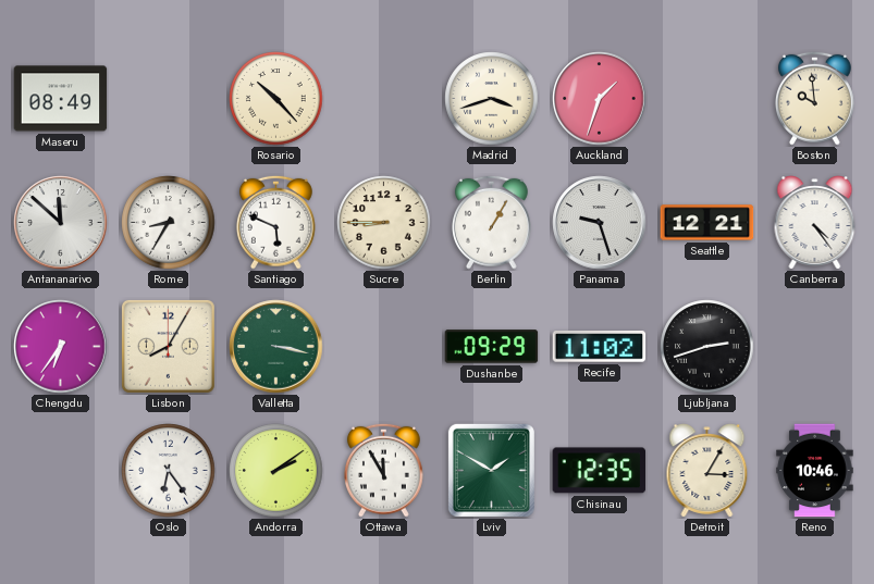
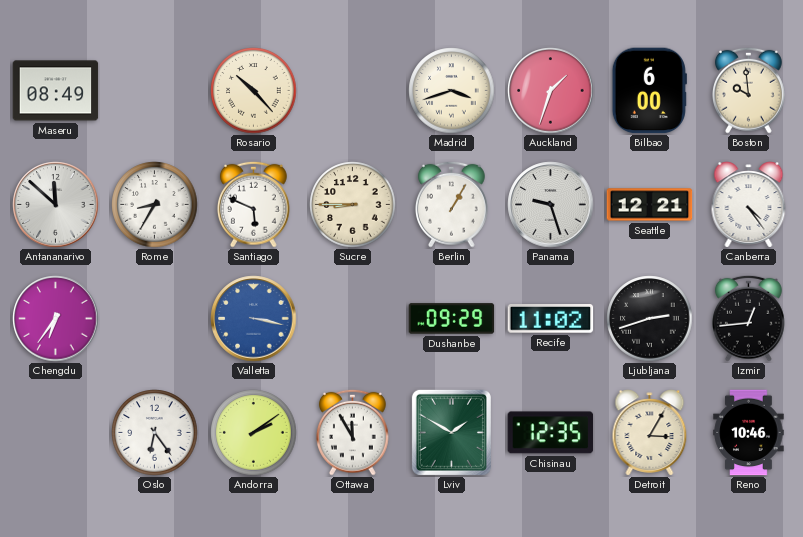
Bilbao: none -> 6:00
Lisbon: 8:05 -> none
Valletta dial: green -> blue
Izmir: none -> 12:44
